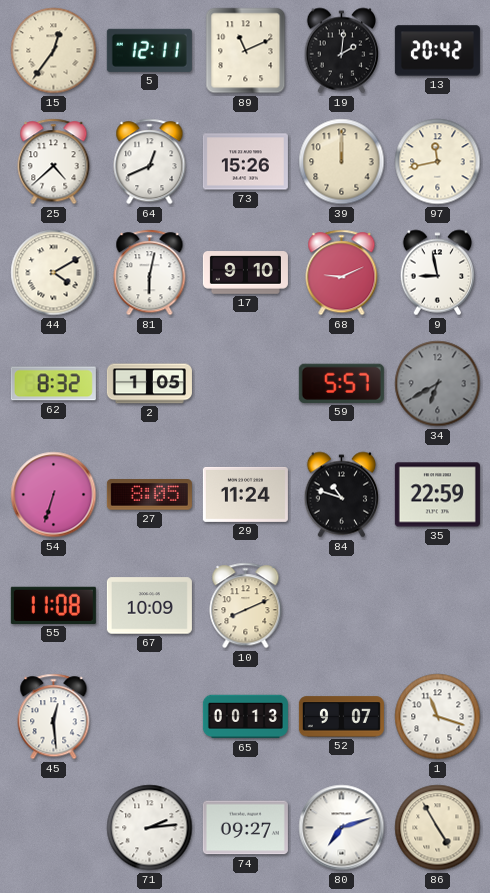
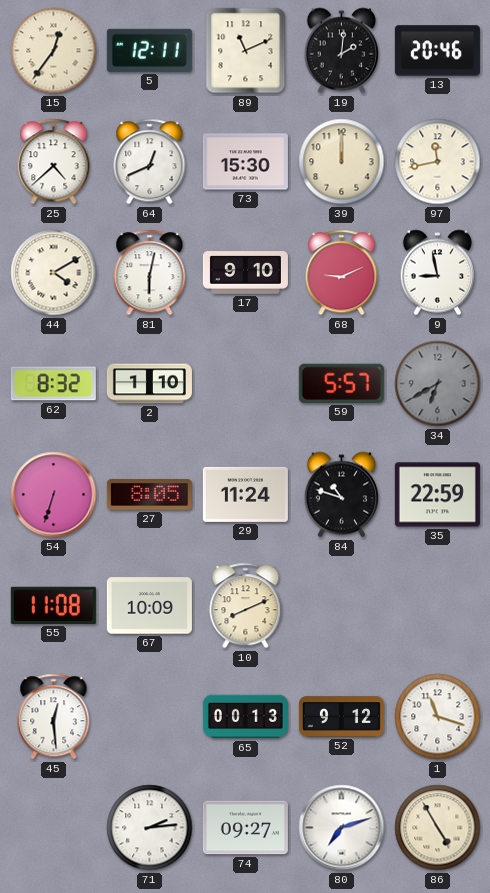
13: 20:42 -> 20:46
73: 15:26 -> 15:30
2: 1:05 -> 1:10
52: 9:07 -> 9:12
